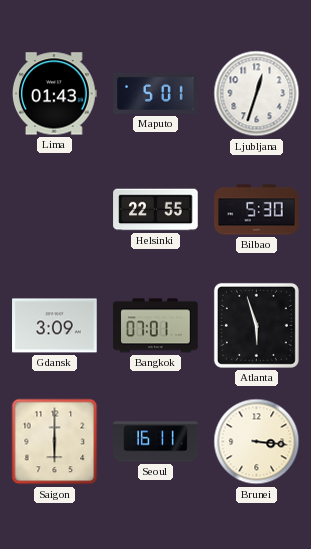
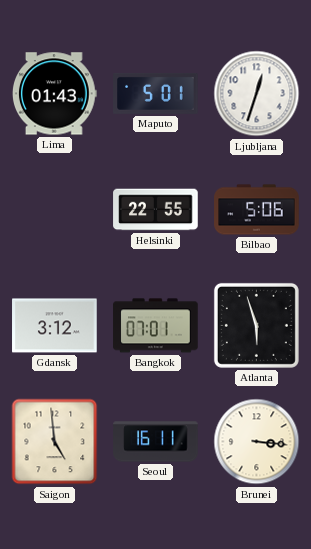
Bilbao: 5:30 -> 5:06
Gdansk: 3:09 -> 3:12
Saigon: 6:00 -> 4:59
